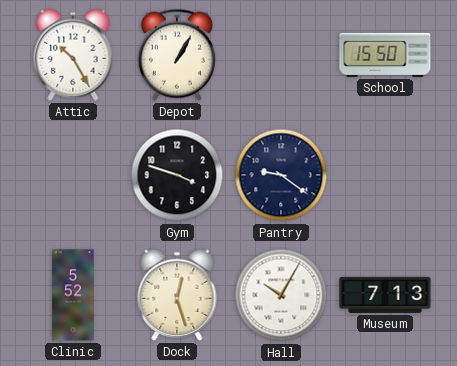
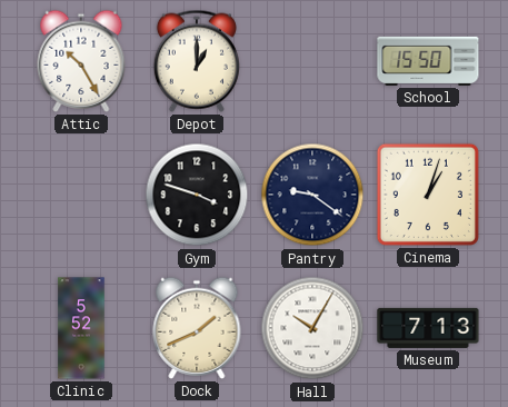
Depot: 1:05 -> 1:00
Cinema: none -> 1:03
Dock: 12:27 -> 1:41
